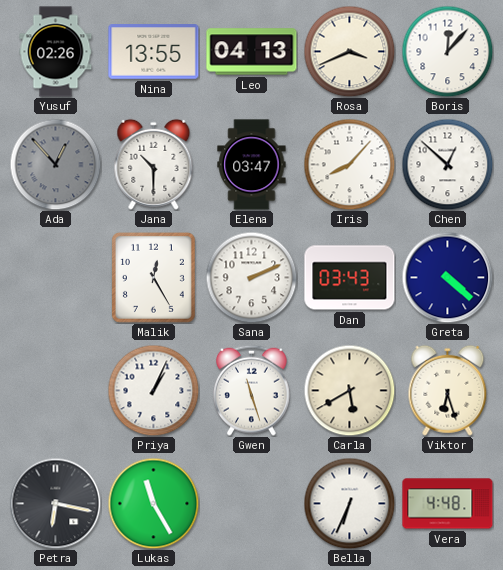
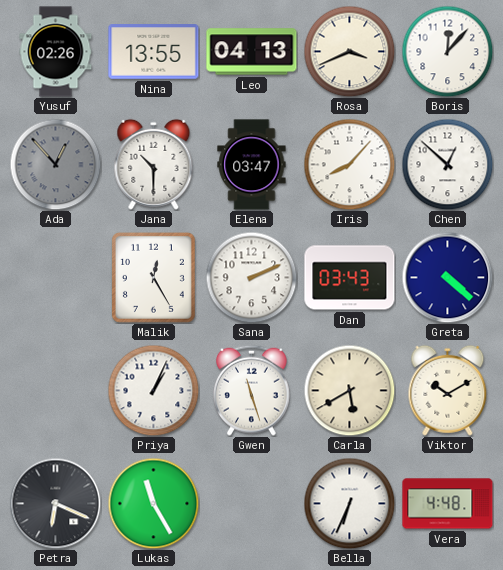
Viktor: 6:27 -> 10:10
Petra: 6:17 -> 6:19
